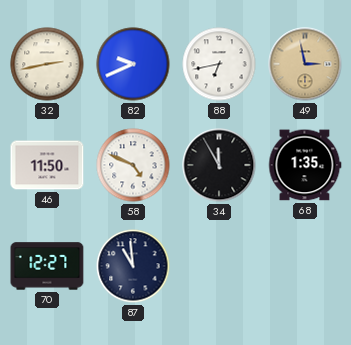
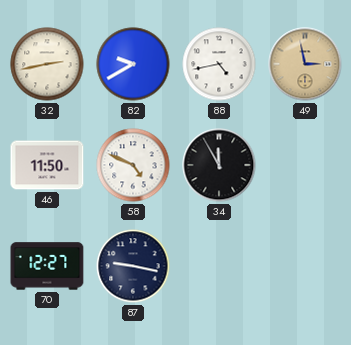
82: 9:41 -> 9:40
88: 6:43 -> 4:43
68: 1:35 -> none
87: 10:59 -> 9:17
